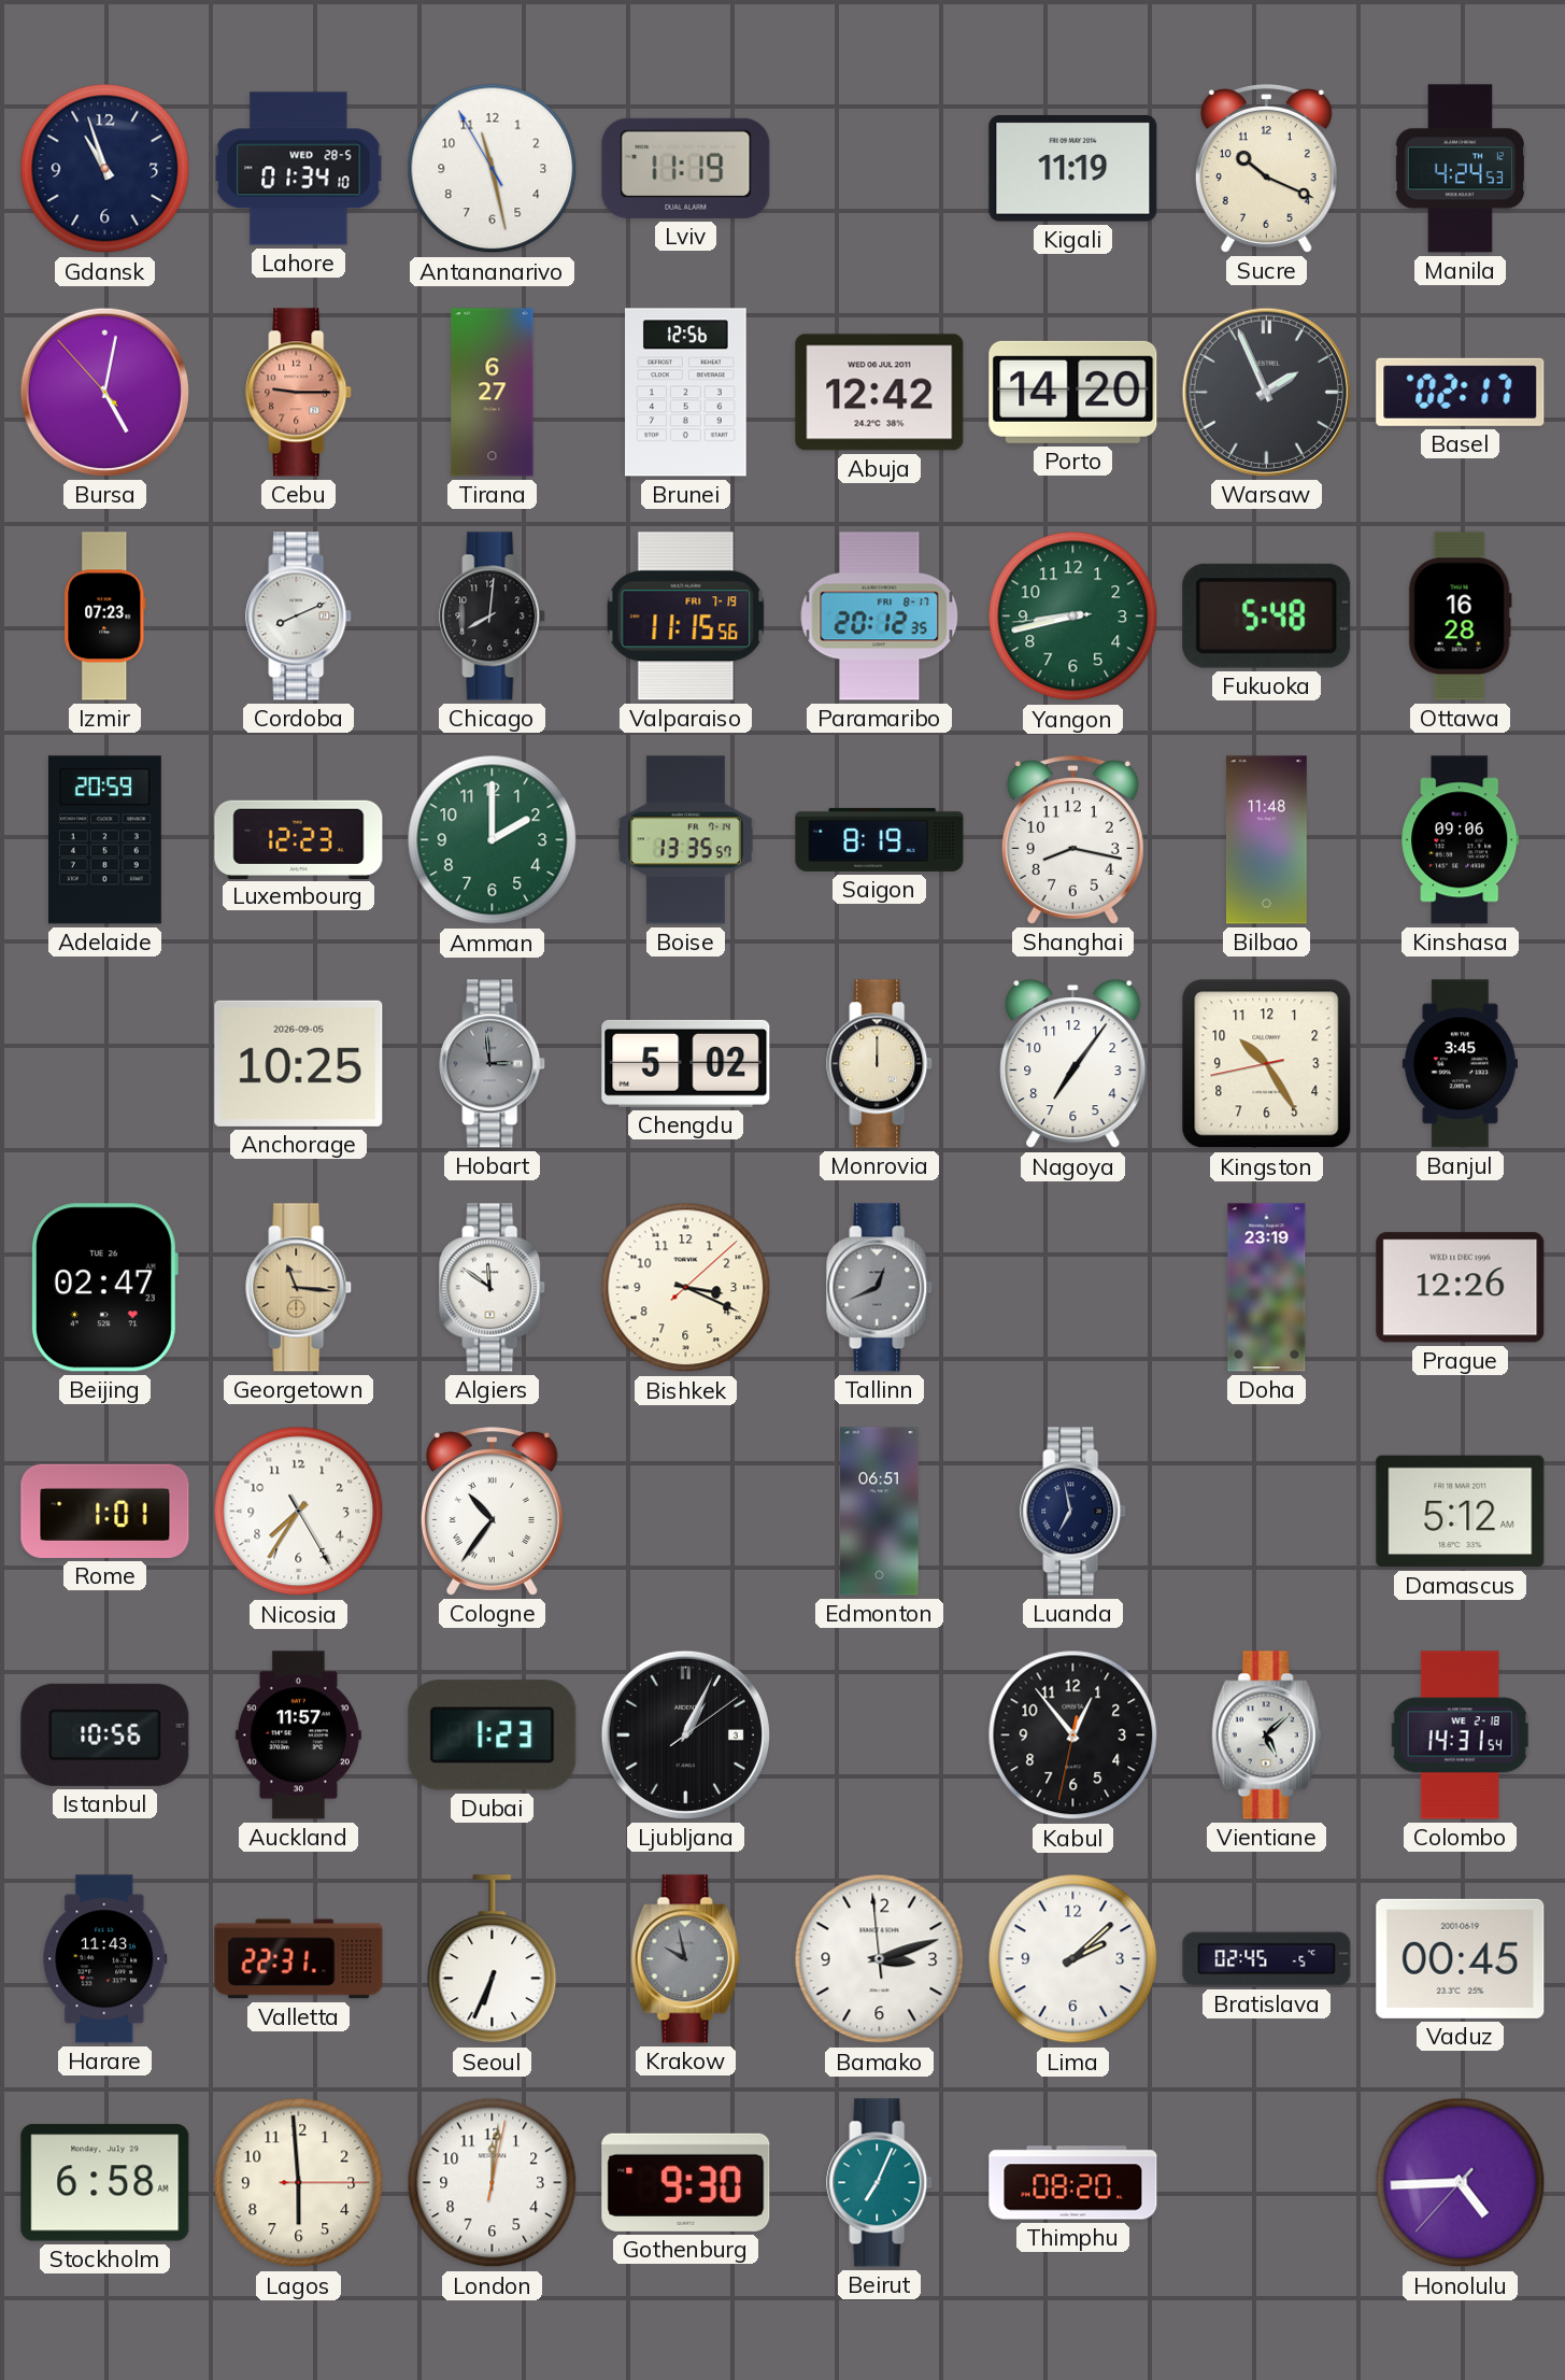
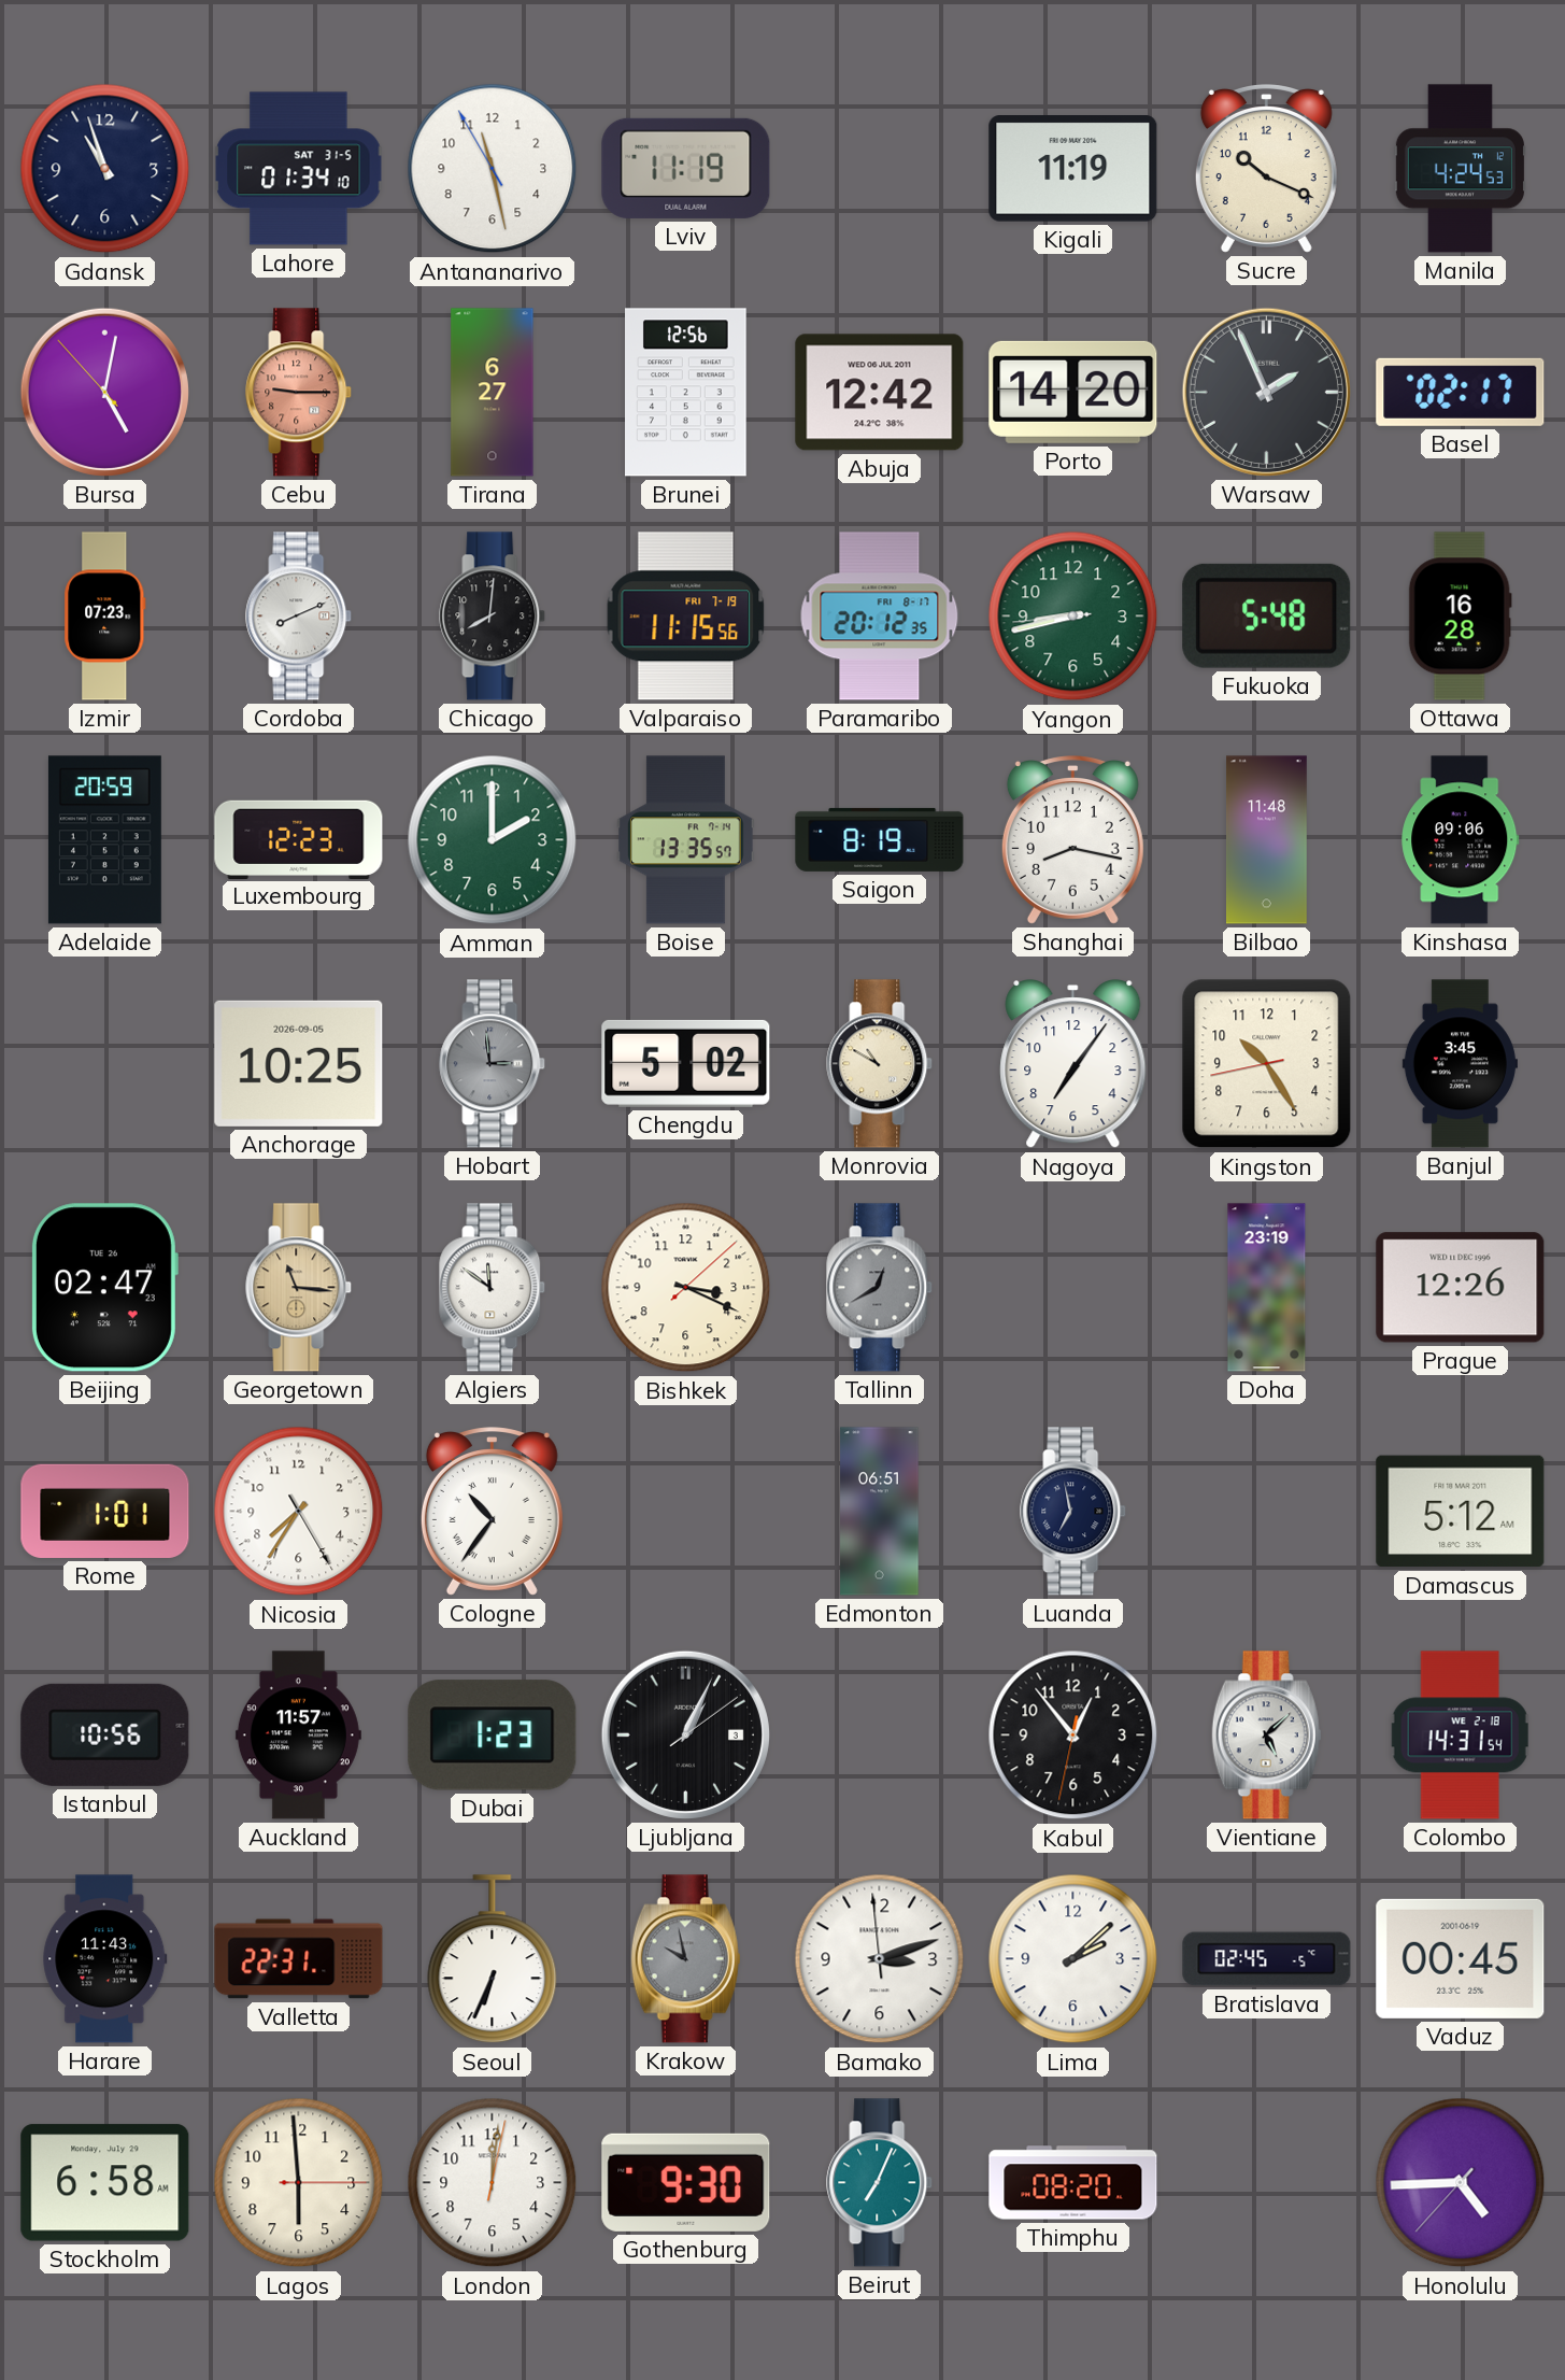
Lahore date: WED 28-5 -> SAT 31-5
Monrovia: 12:00 -> 10:50
Tallinn: 12:41 -> 12:40
